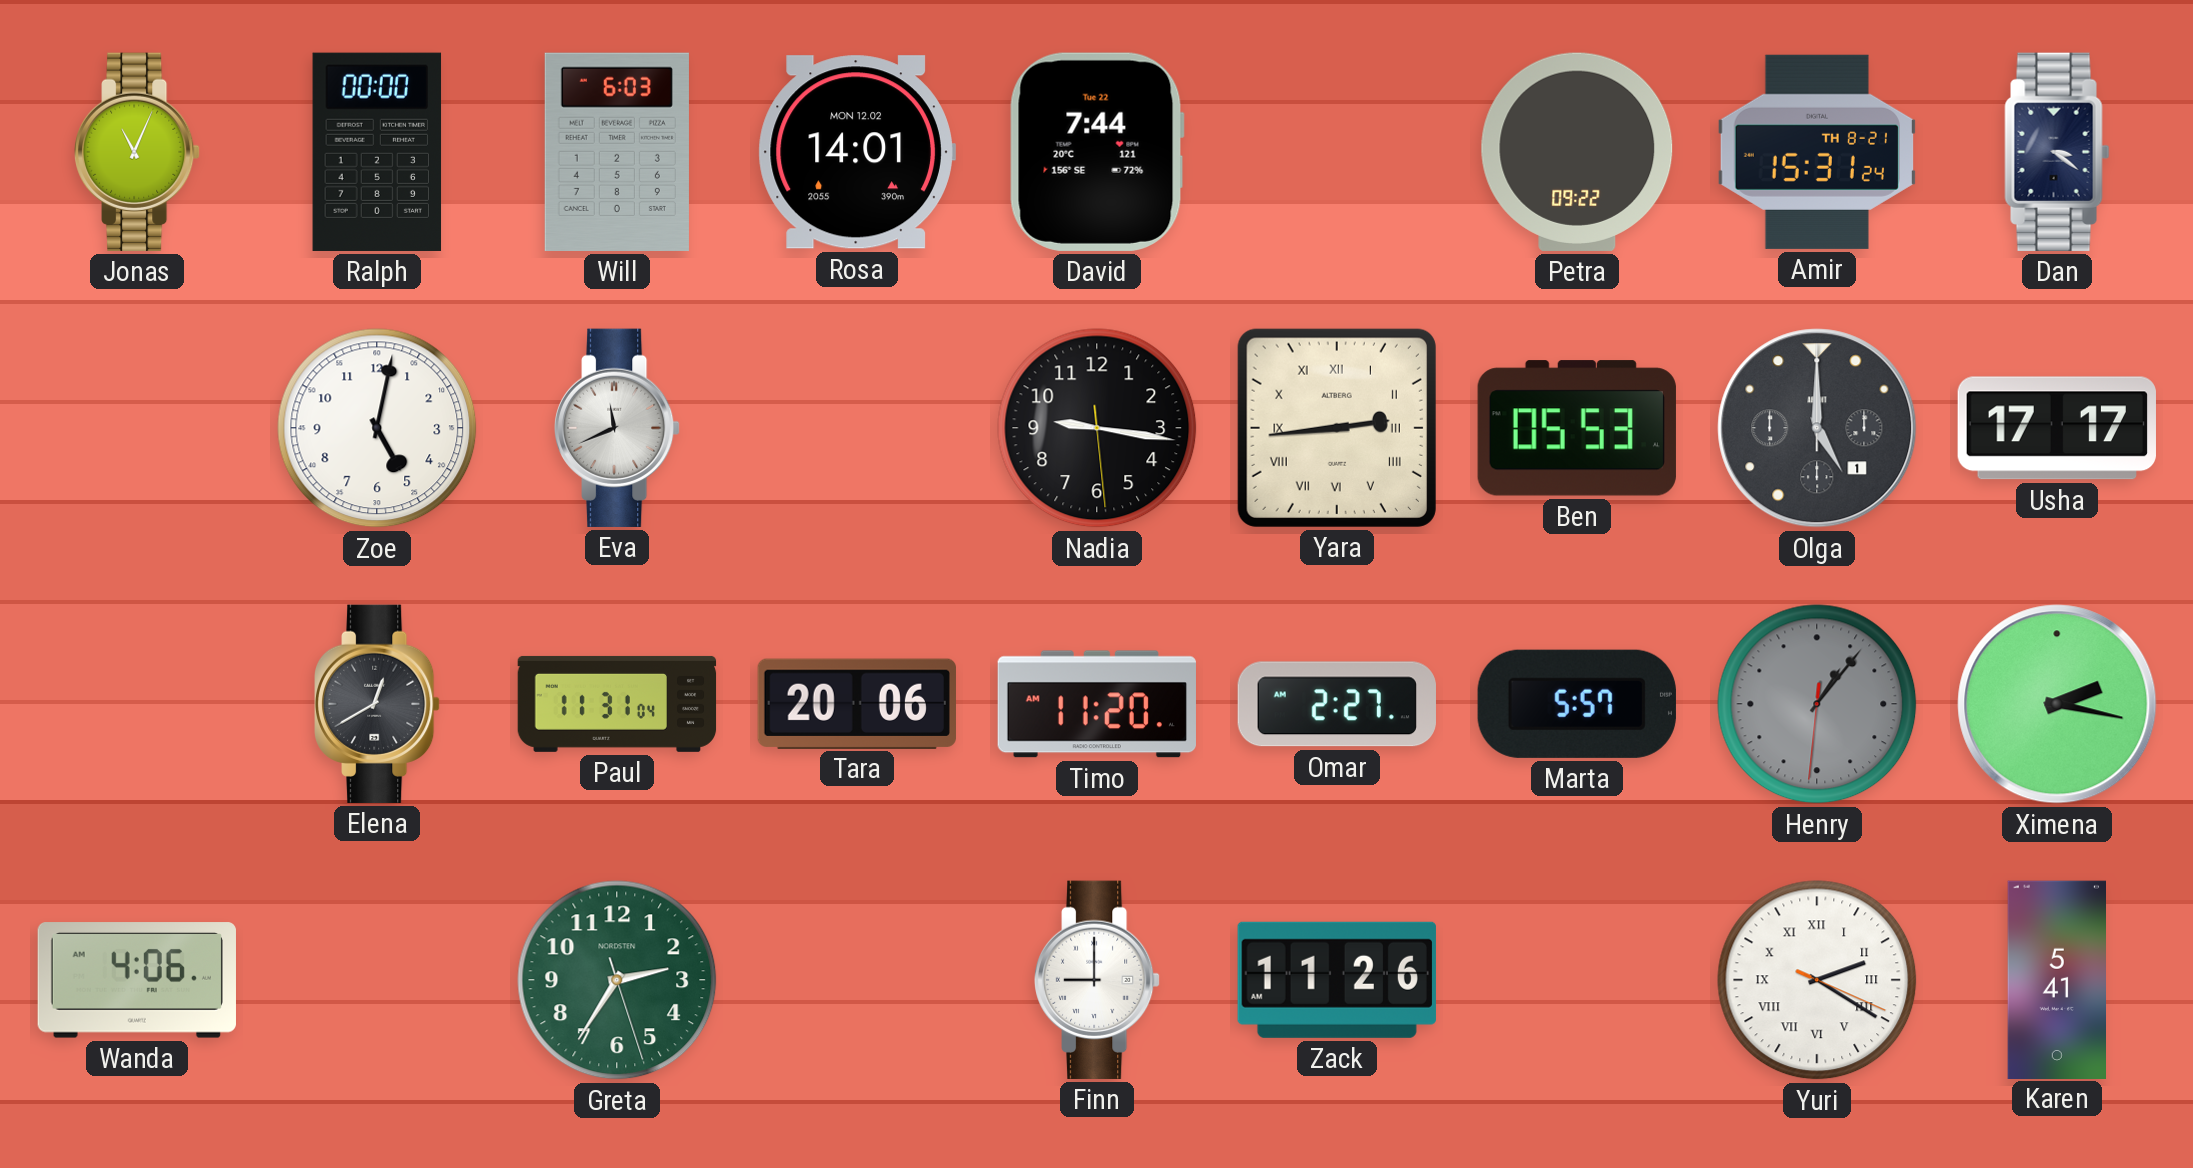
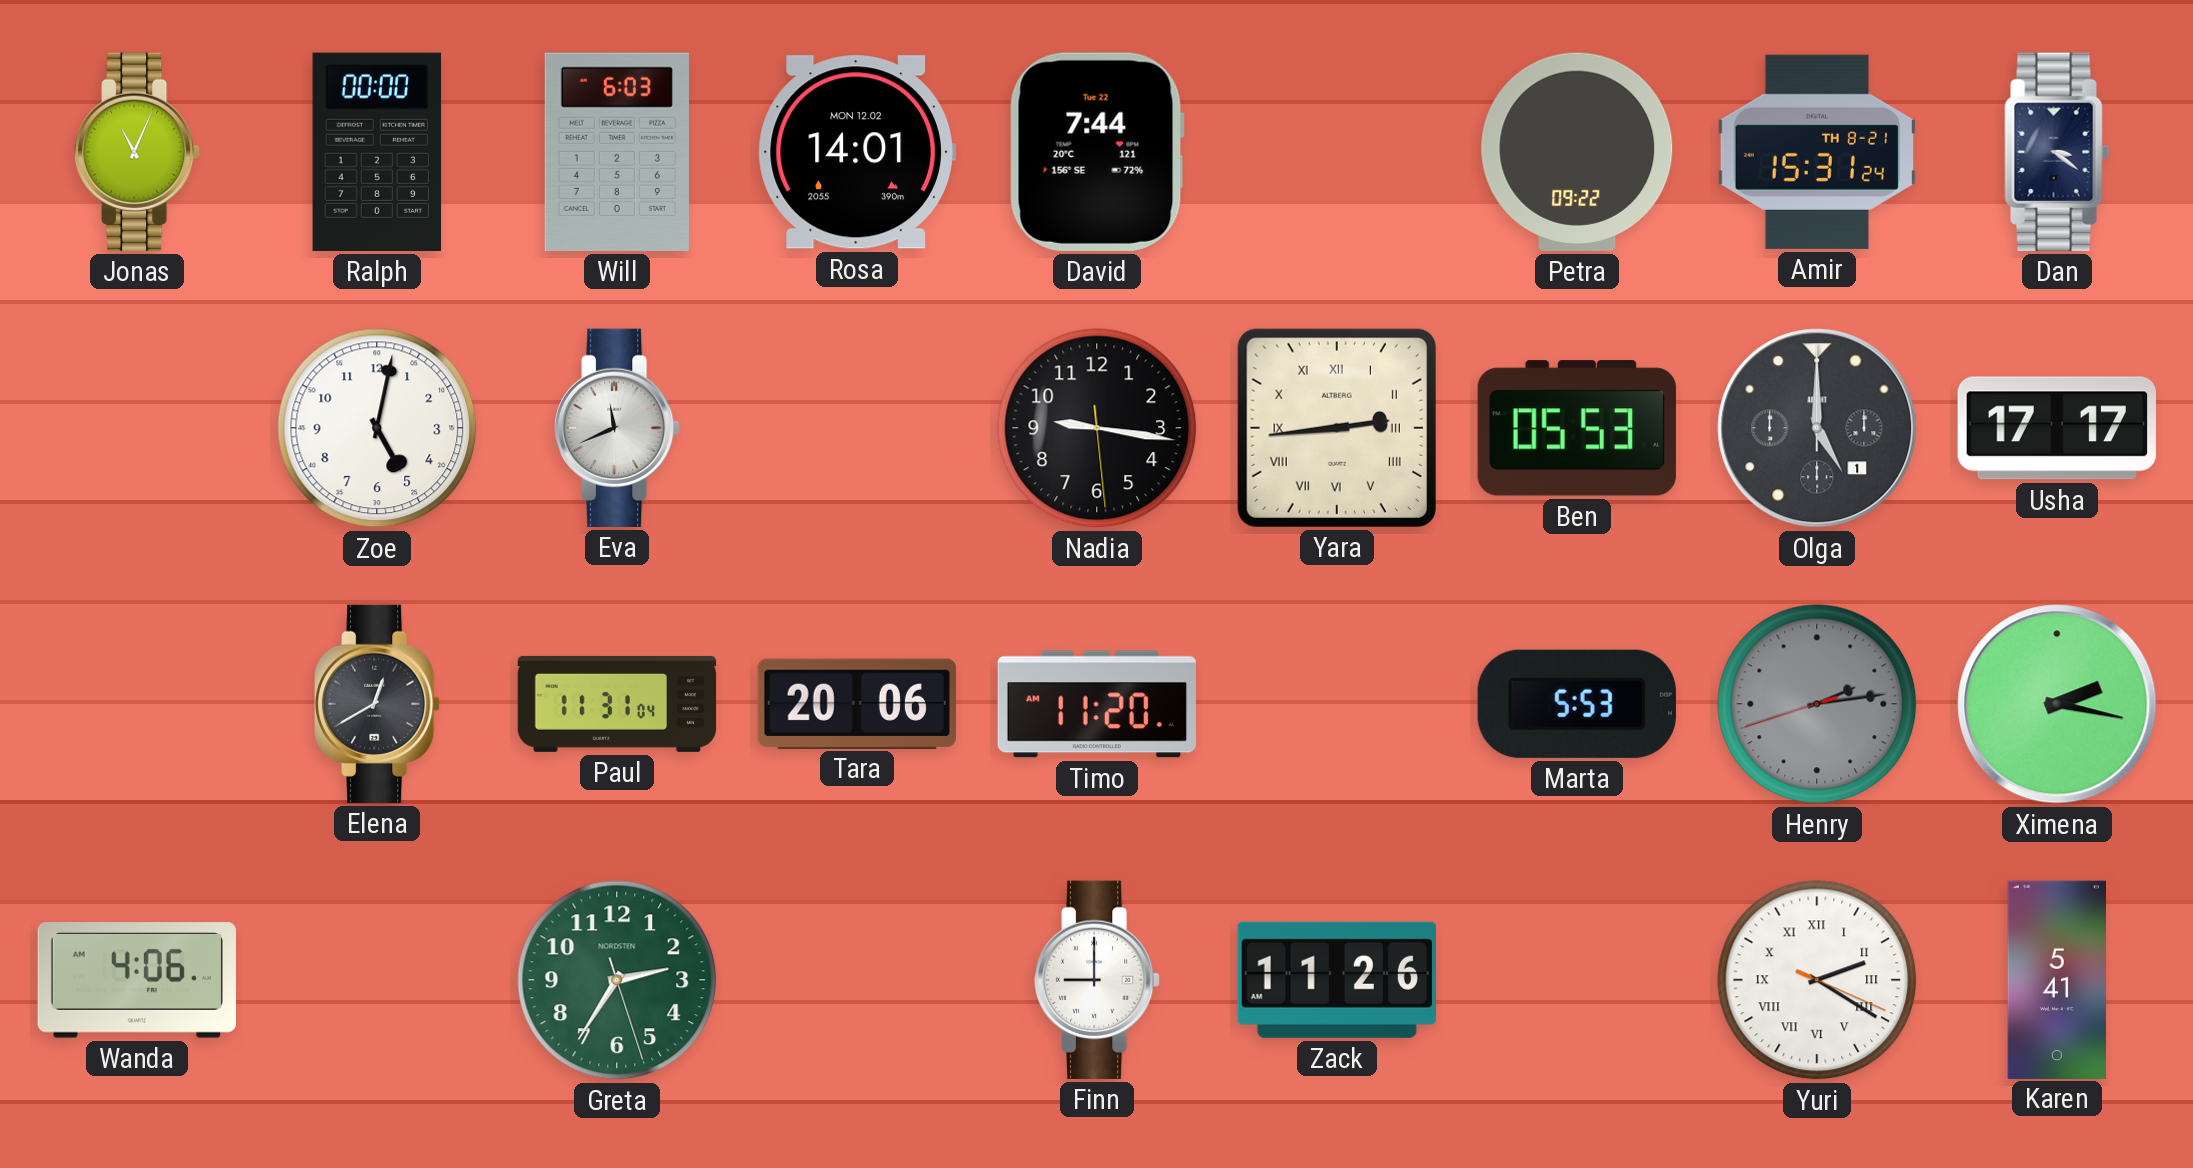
Omar: 2:27 -> none
Marta: 5:57 -> 5:53
Henry: 1:06 -> 2:13
